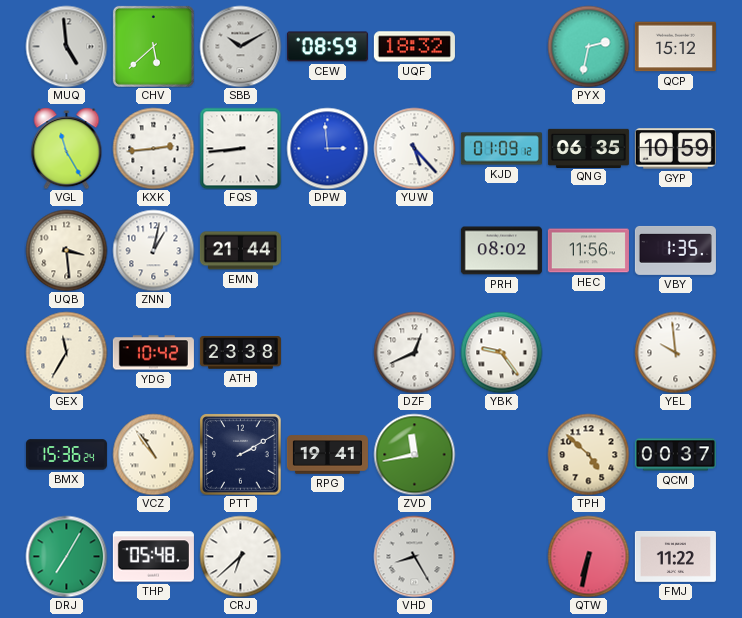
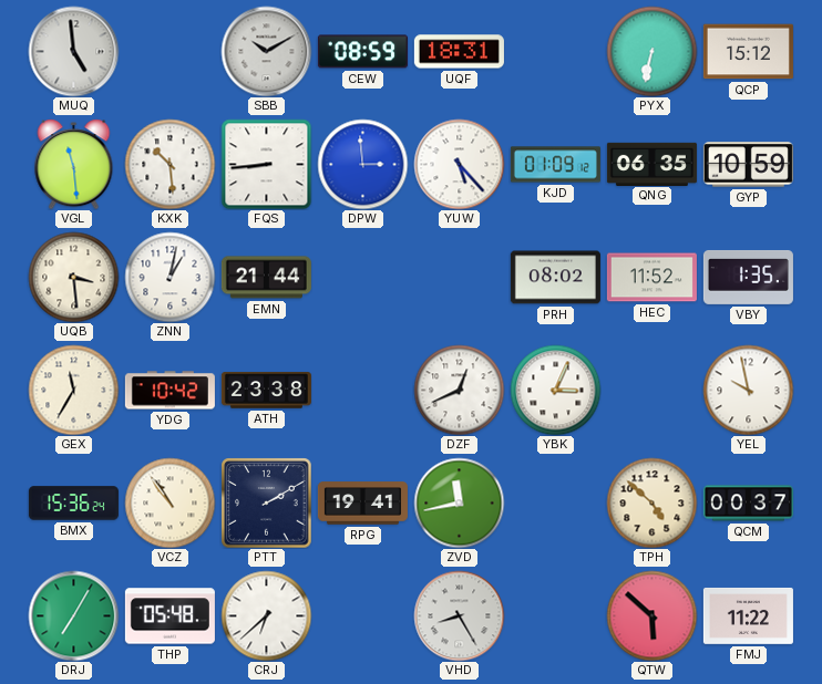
CHV: 5:38 -> none
UQF: 18:32 -> 18:31
PYX: 2:32 -> 6:32
VGL: 11:25 -> 11:29
KXK: 2:44 -> 10:29
HEC: 11:56 -> 11:52
YBK: 9:24 -> 3:04
YEL: 9:59 -> 9:58
QTW: 6:32 -> 5:52
